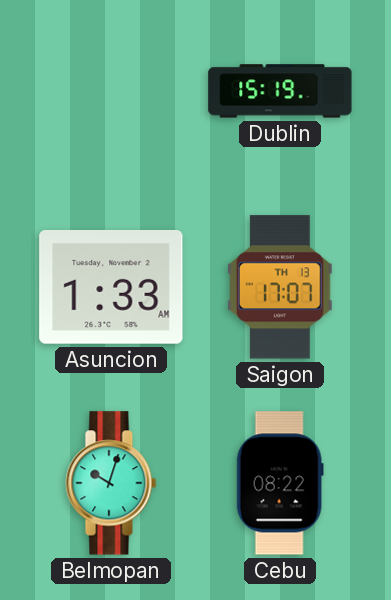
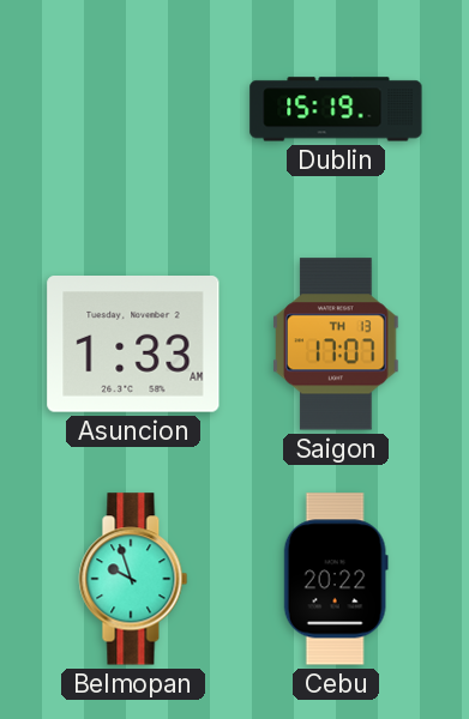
Belmopan: 10:03 -> 9:57
Cebu: 08:22 -> 20:22
